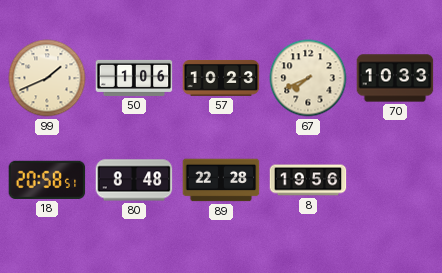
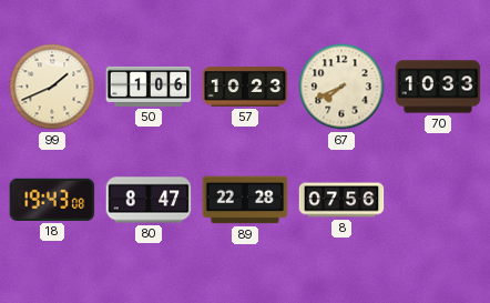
18: 20:58 -> 19:43
80: 8:48 -> 8:47
8: 19:56 -> 07:56
